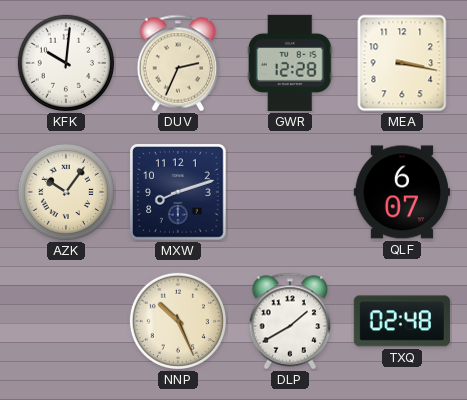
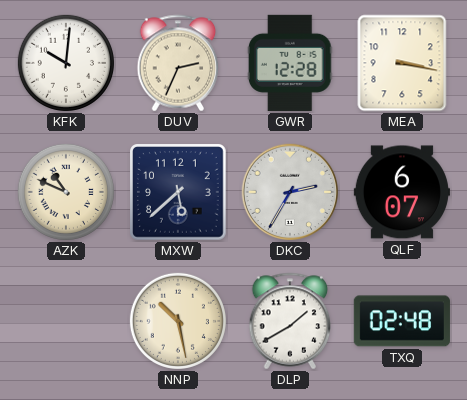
AZK: 10:06 -> 10:49
MXW: 8:12 -> 5:38
DKC: none -> 2:35
NNP: 10:26 -> 10:28
